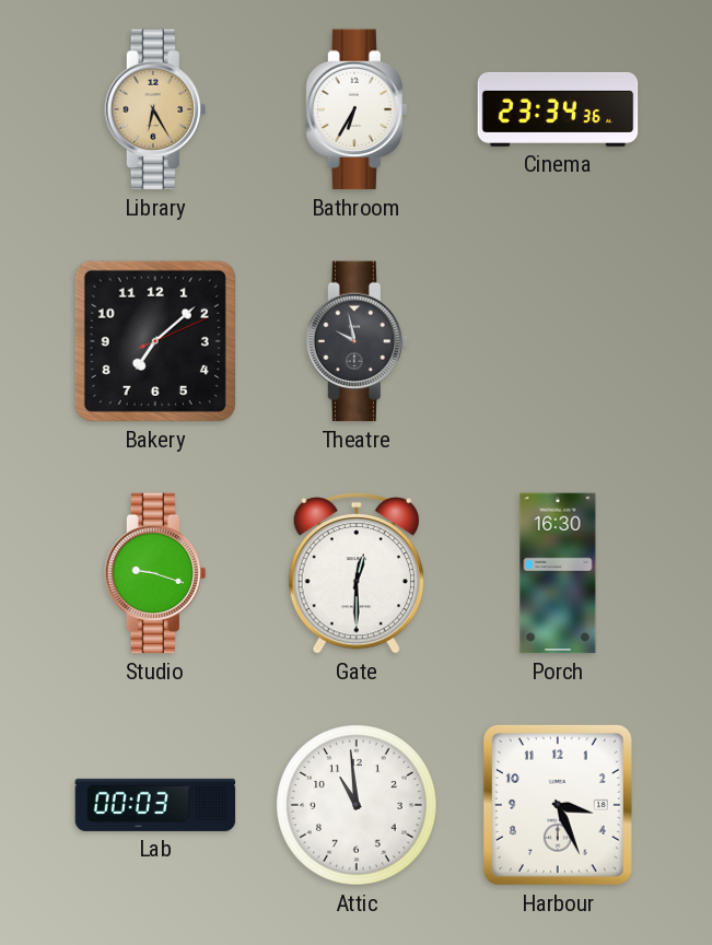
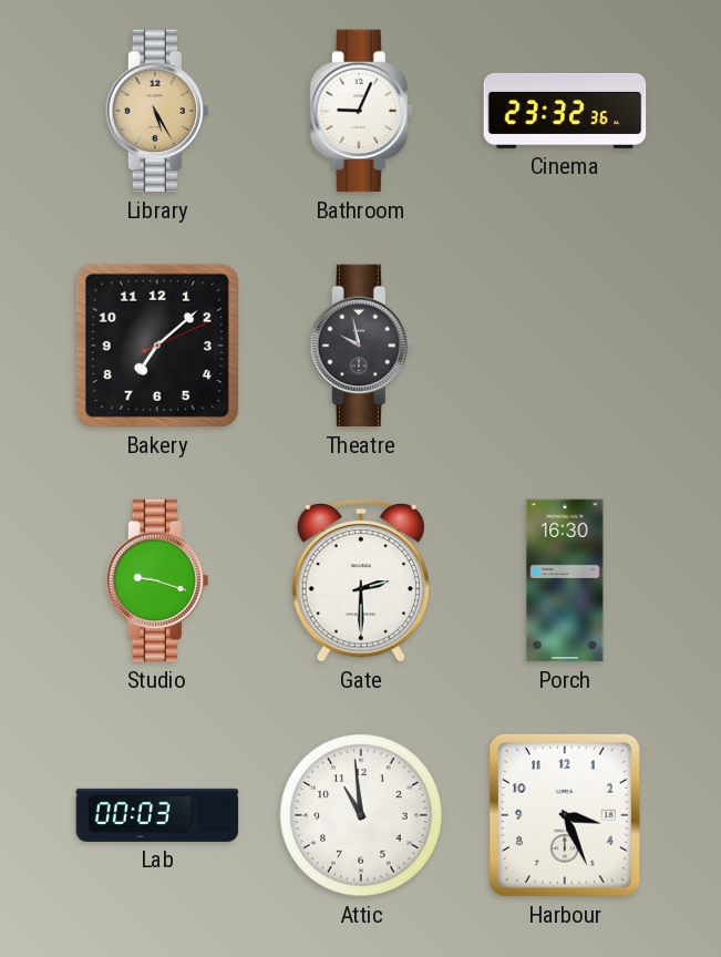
Library: 6:25 -> 5:25
Bathroom: 6:35 -> 9:04
Cinema: 23:34 -> 23:32
Gate: 12:30 -> 2:30
